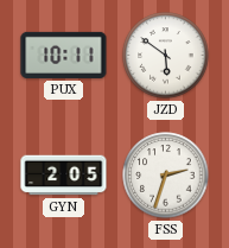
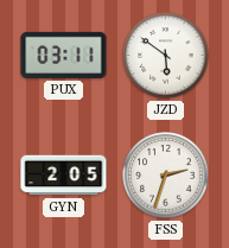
PUX: 10:11 -> 03:11
